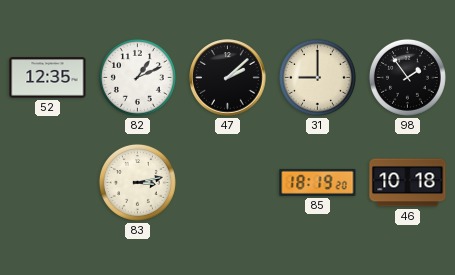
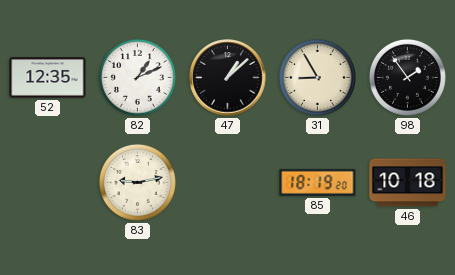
47: 2:08 -> 1:08
31: 9:00 -> 8:55
83: 3:13 -> 9:13
